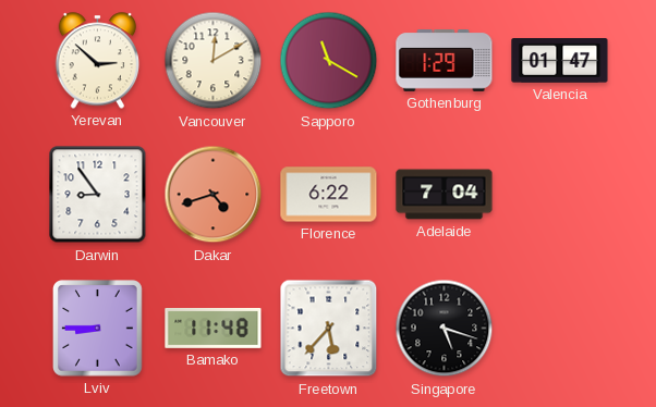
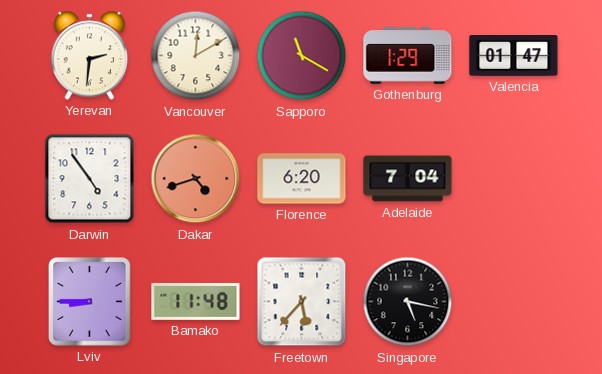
Yerevan: 2:52 -> 2:31
Darwin: 8:54 -> 4:54
Florence: 6:22 -> 6:20
Singapore: 5:18 -> 5:17
